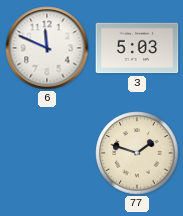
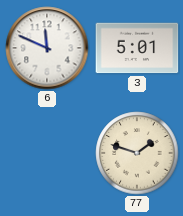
3: 5:03 -> 5:01
